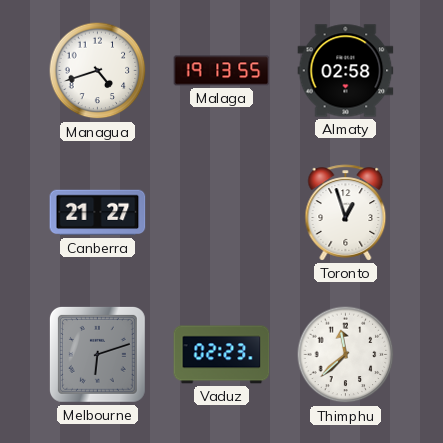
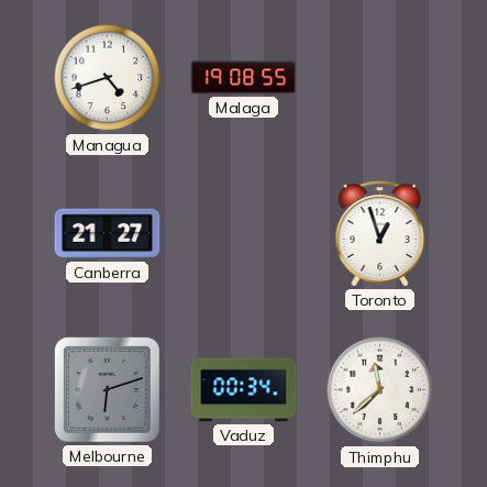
Malaga: 19:13 -> 19:08
Almaty: 02:58 -> none
Vaduz: 02:23 -> 00:34
